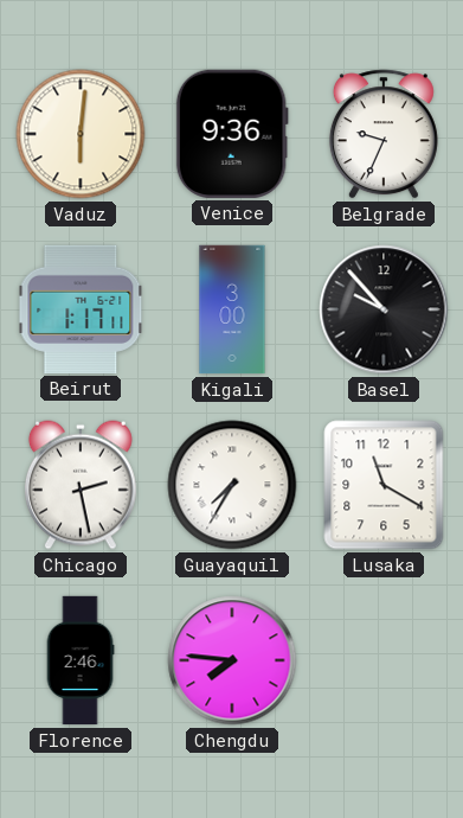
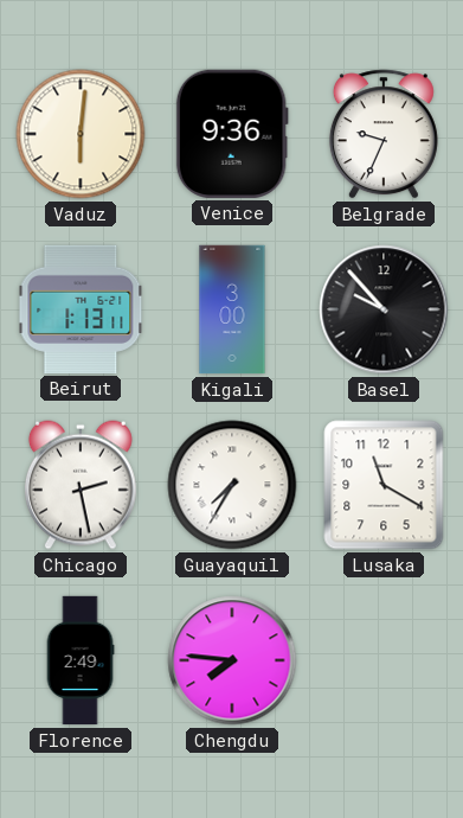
Beirut: 1:17 -> 1:13
Florence: 2:46 -> 2:49
